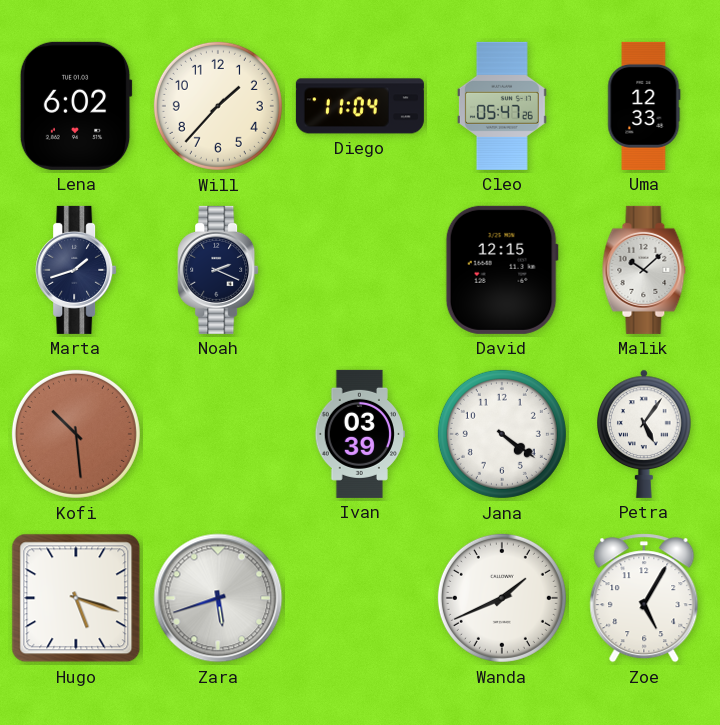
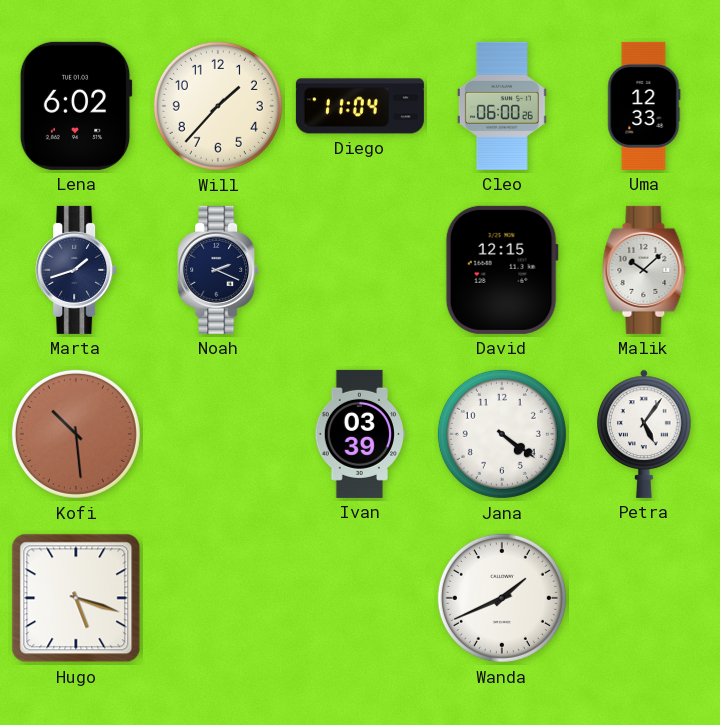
Cleo: 05:47 -> 06:00
Zara: 5:42 -> none
Zoe: 5:05 -> none
